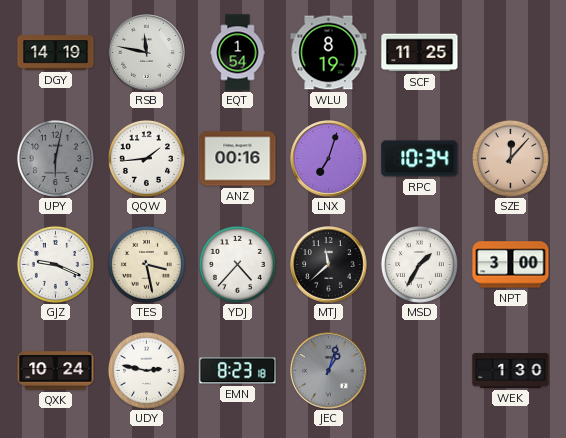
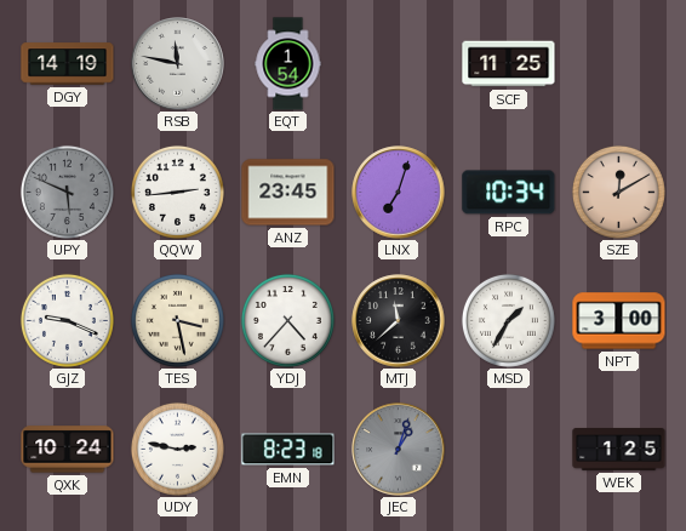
WLU: 8:19 -> none
UPY: 6:02 -> 5:49
QQW: 1:44 -> 2:44
ANZ: 00:16 -> 23:45
SZE: 12:07 -> 12:10
WEK: 1:30 -> 1:25
